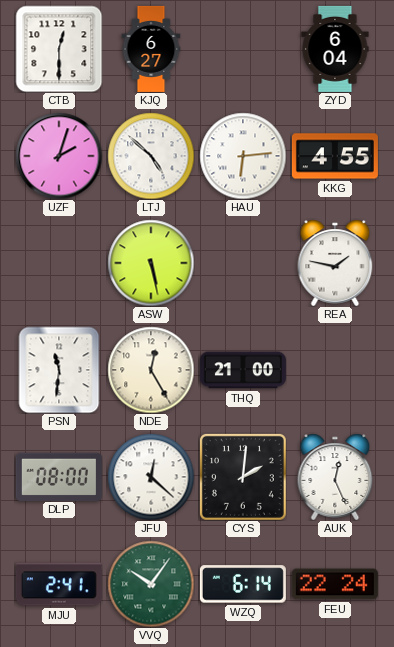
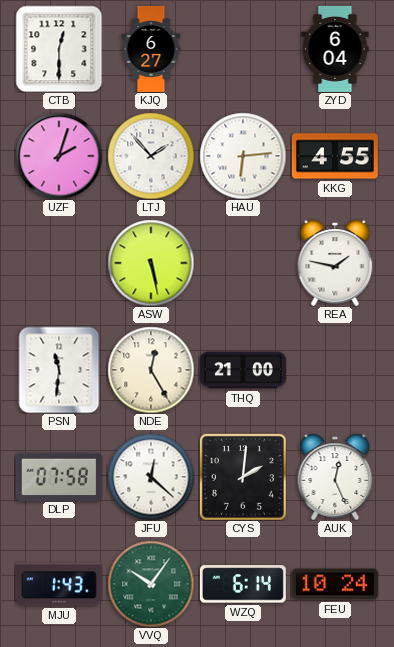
LTJ: 4:52 -> 1:53
DLP: 08:00 -> 07:58
MJU: 2:41 -> 1:43
FEU: 22:24 -> 10:24
